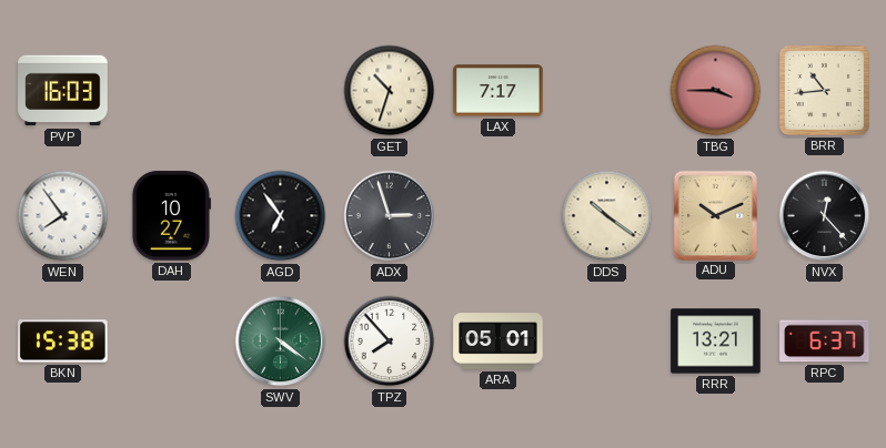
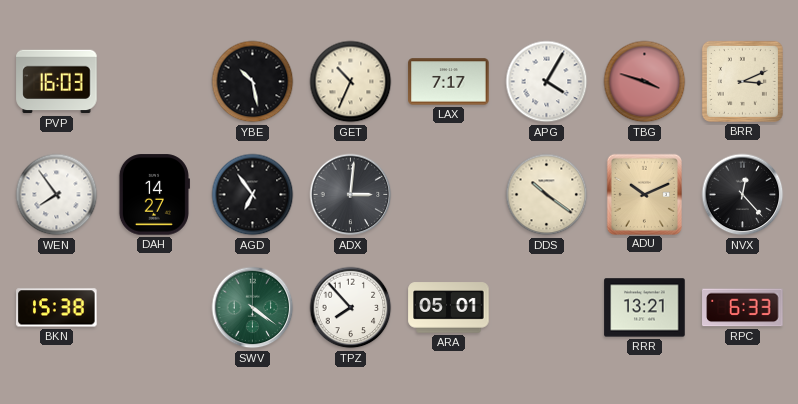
YBE: none -> 10:28
GET: 10:33 -> 10:34
APG: none -> 4:05
TBG: 3:45 -> 3:48
BRR: 10:44 -> 3:11
DAH: 10:27 -> 14:27
ADX: 2:57 -> 3:01
RPC: 6:37 -> 6:33
